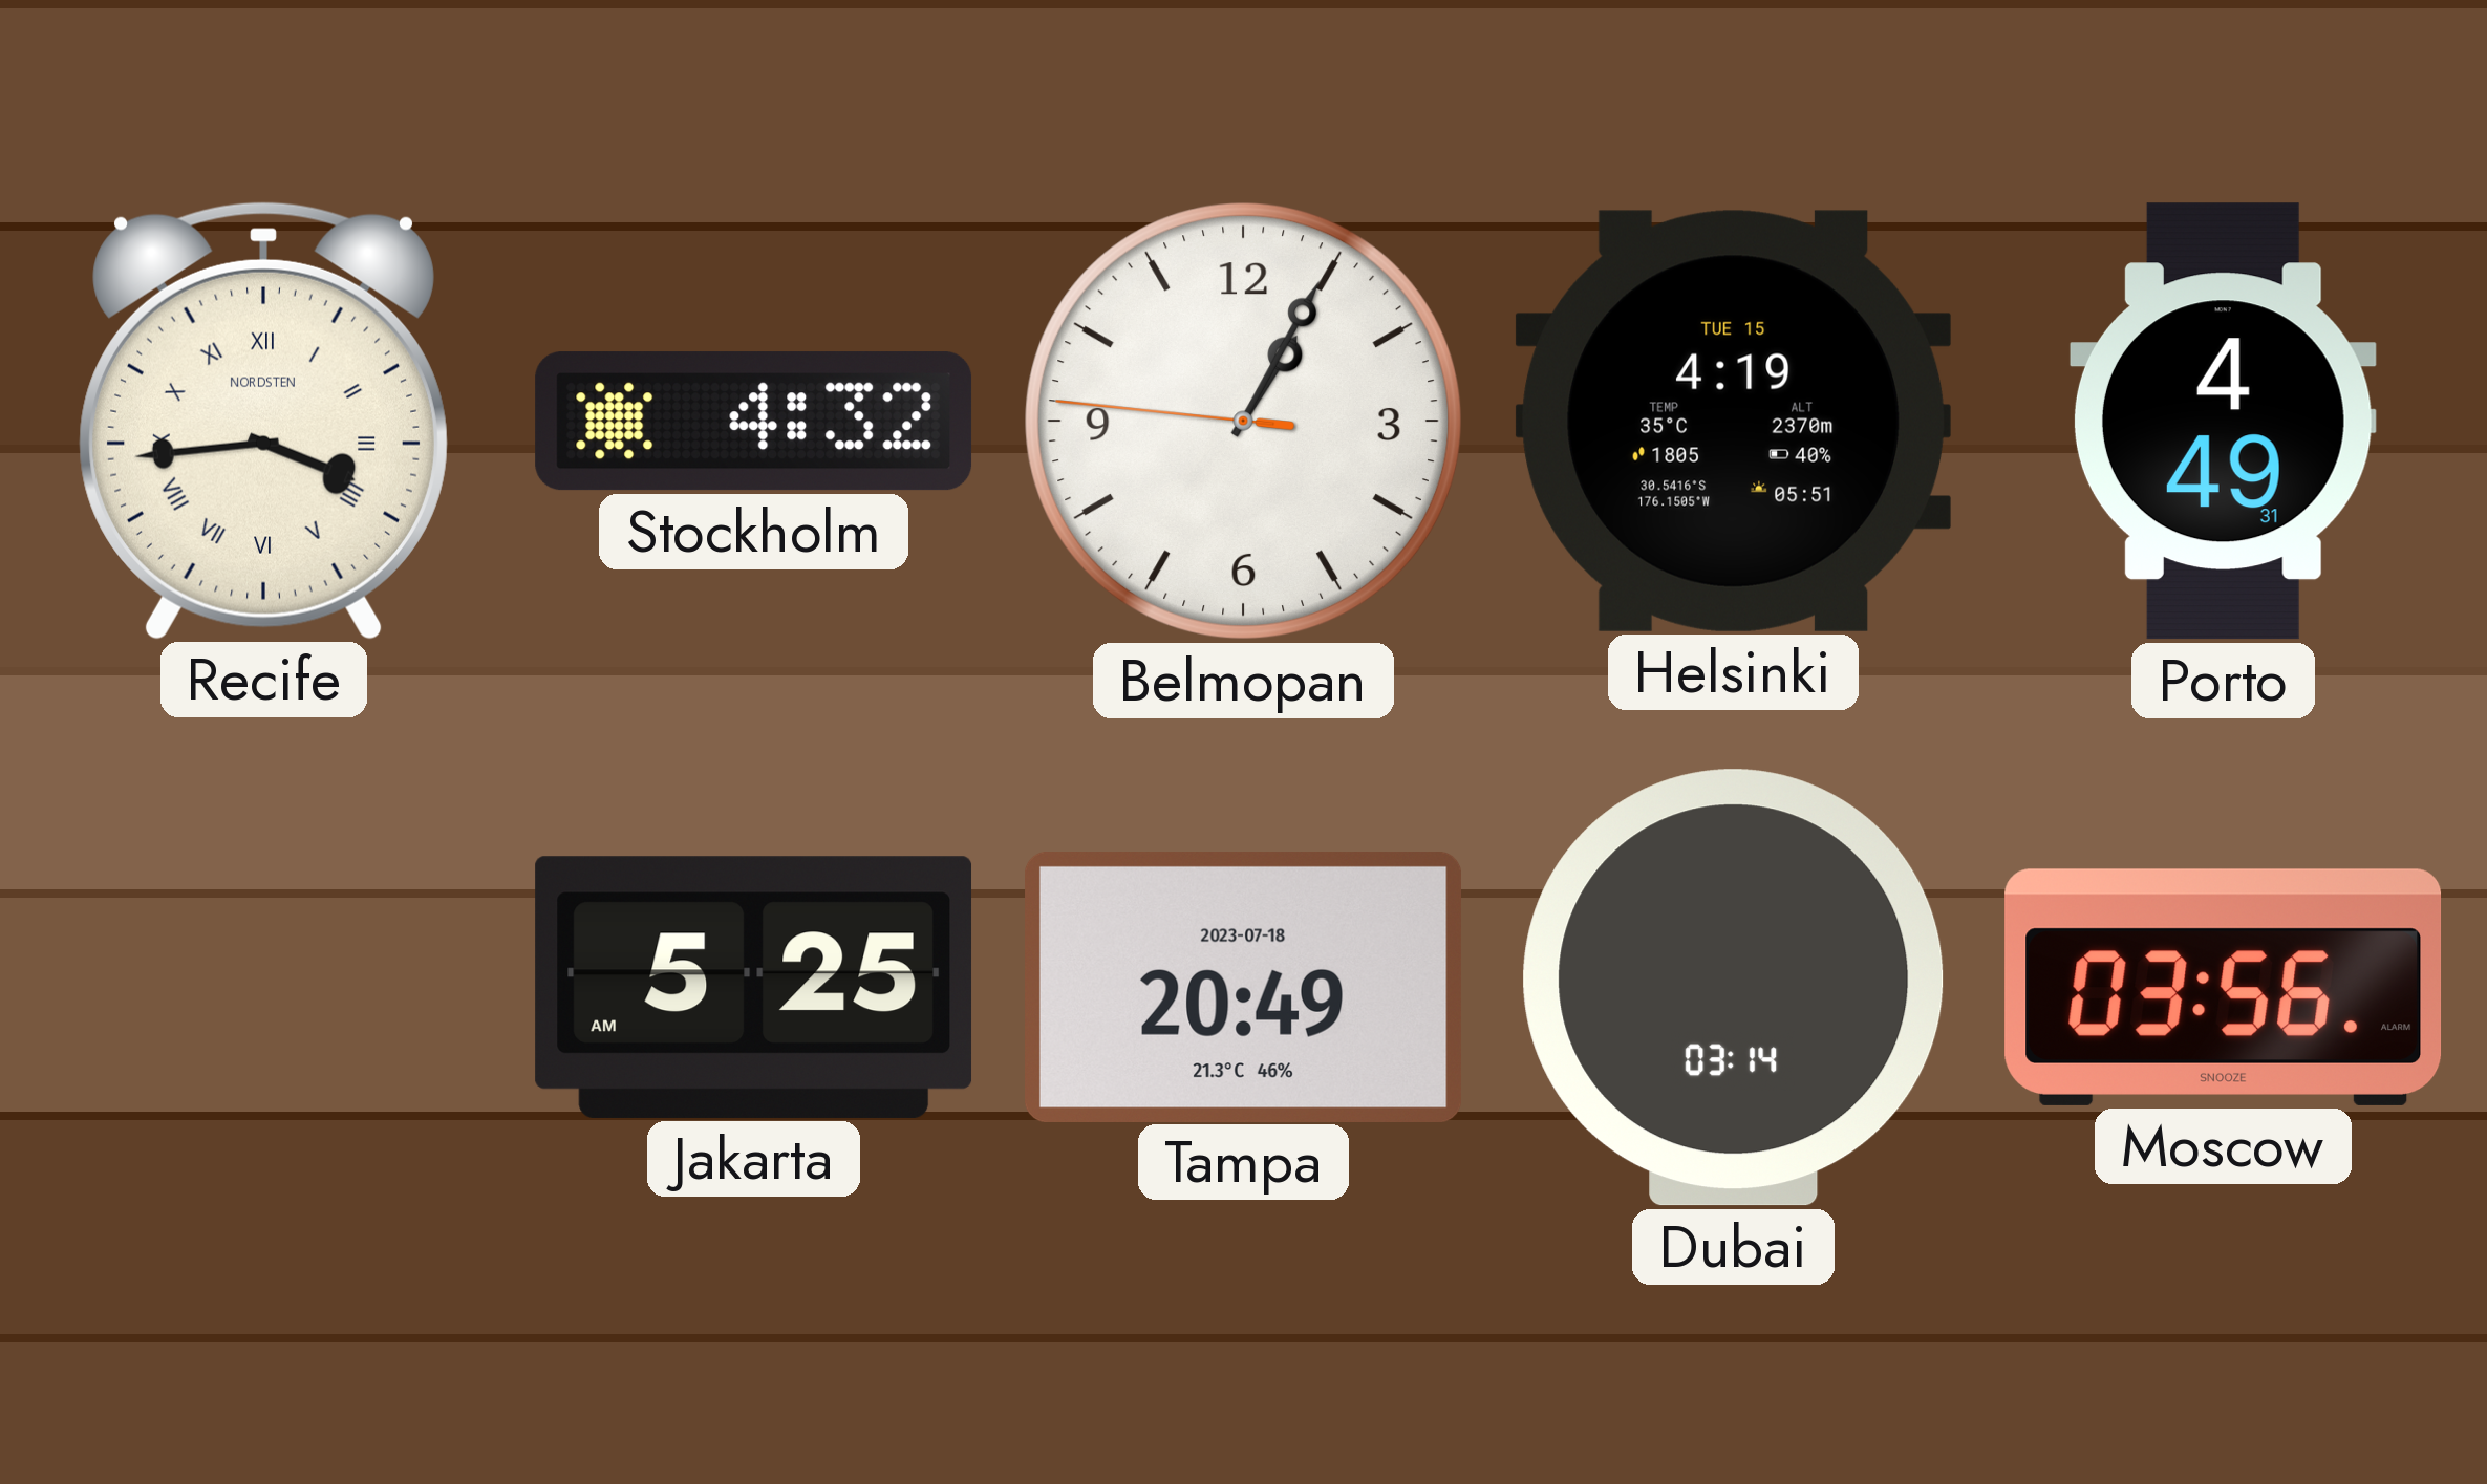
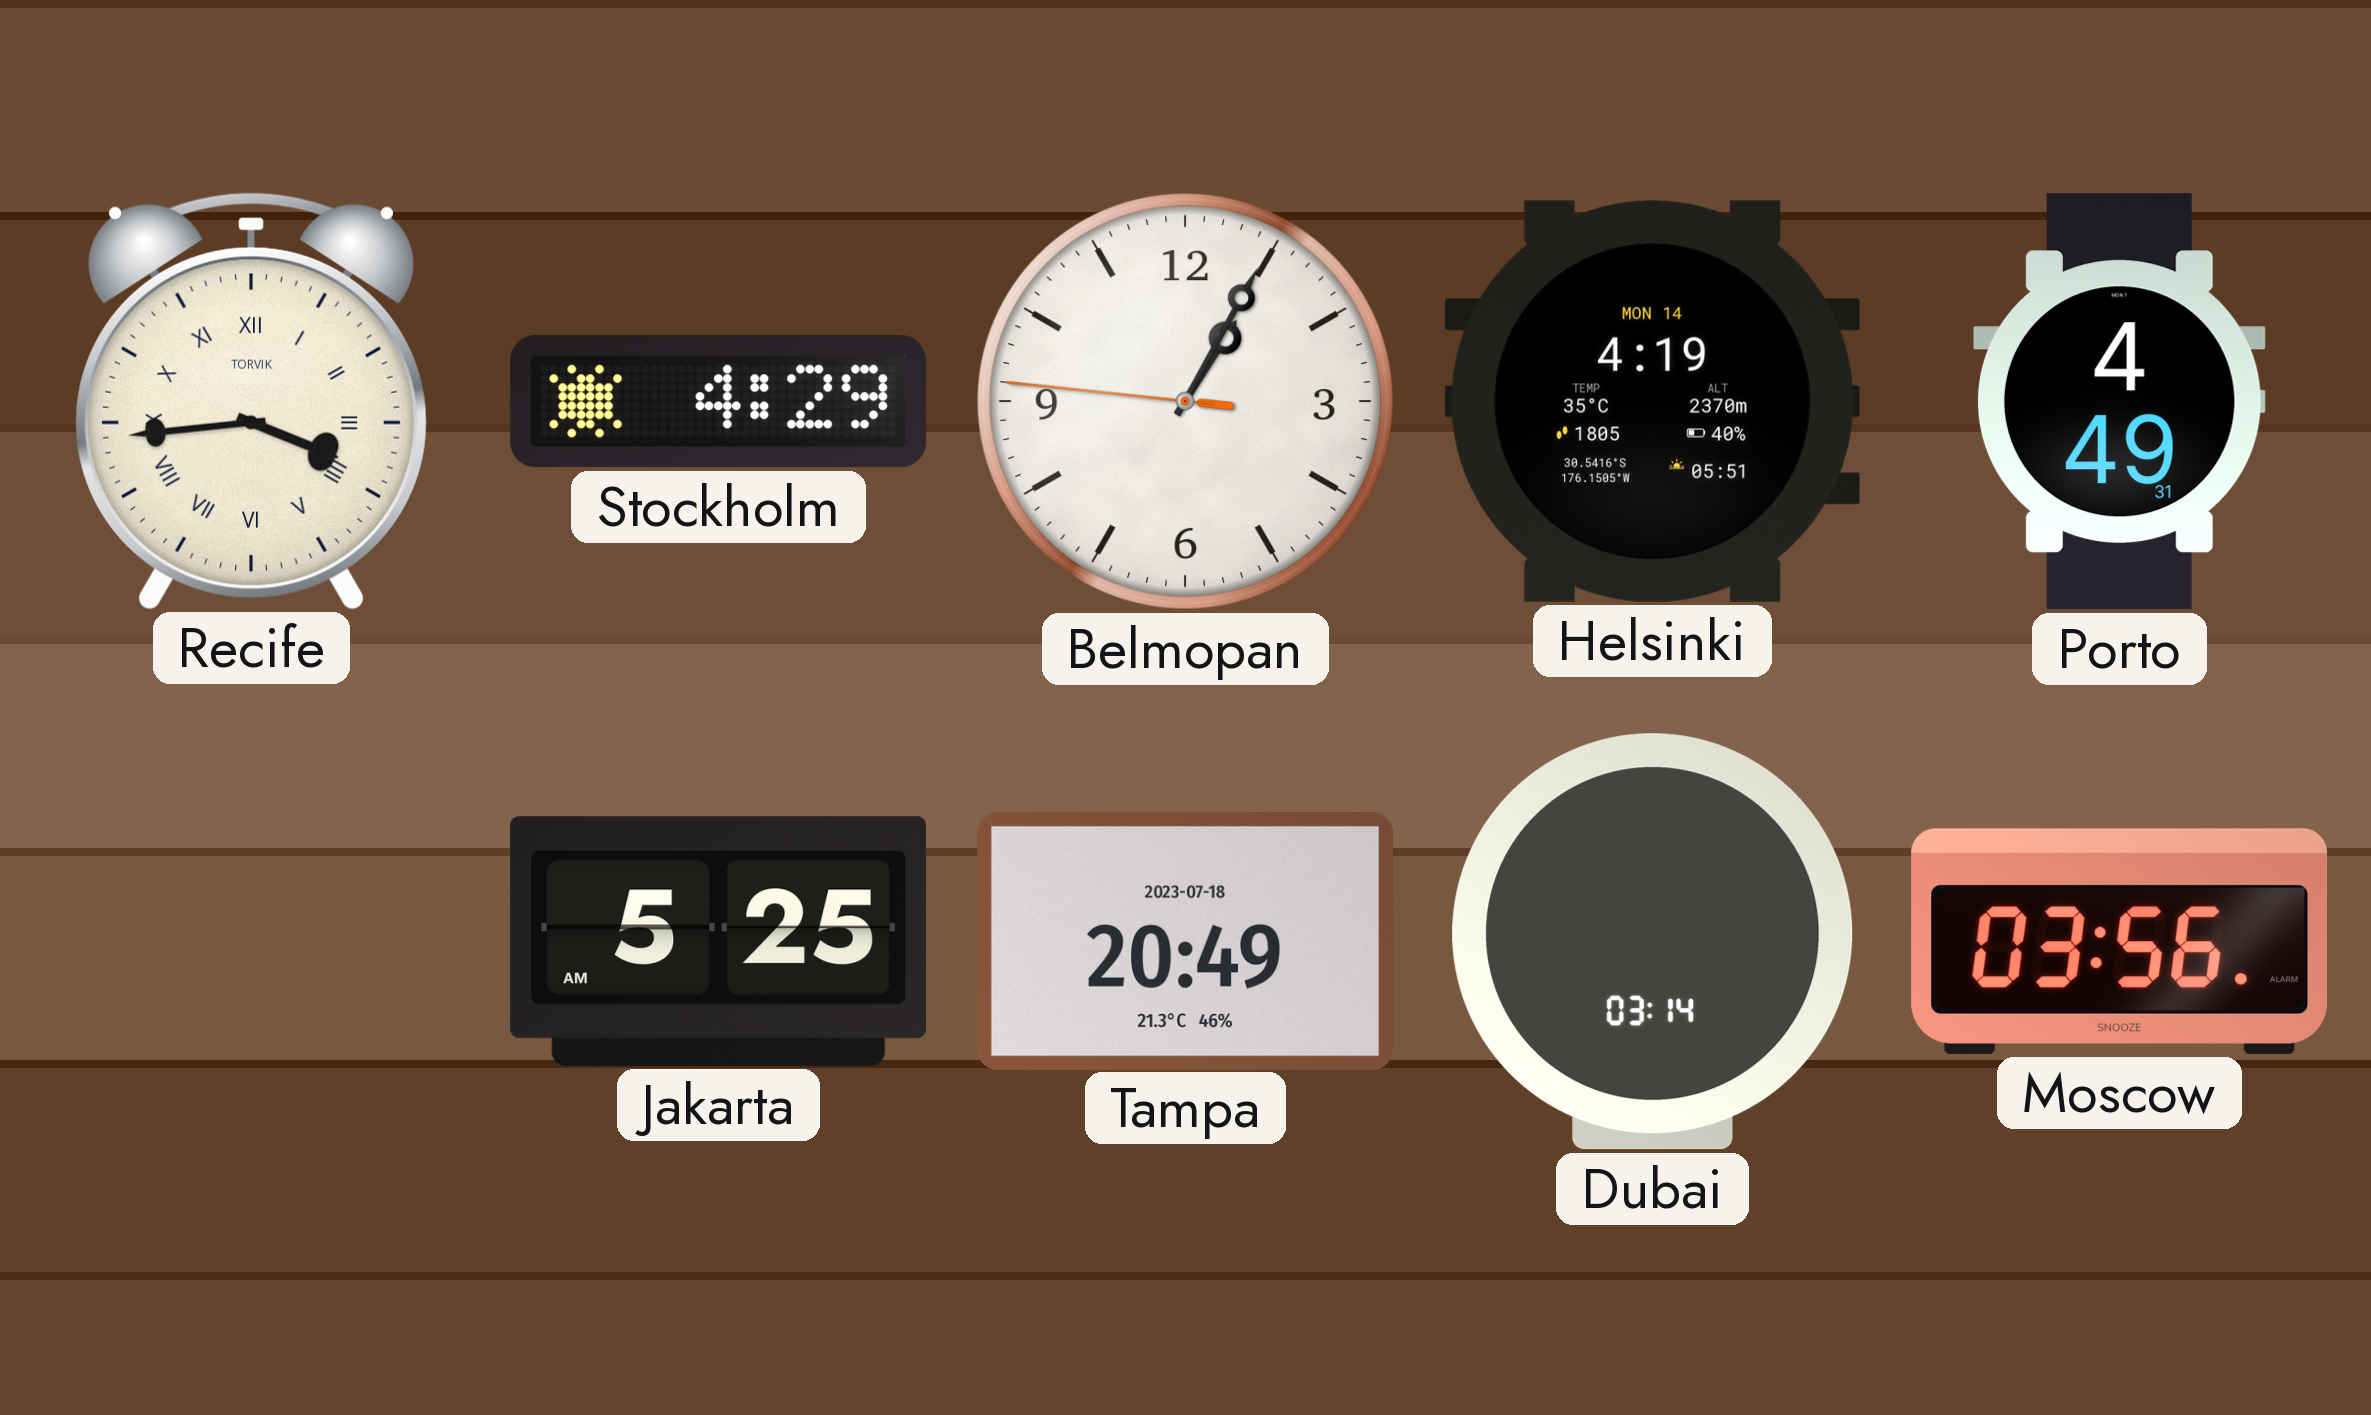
Recife brand: NORDSTEN -> TORVIK
Stockholm: 4:32 -> 4:29
Helsinki date: TUE 15 -> MON 14
